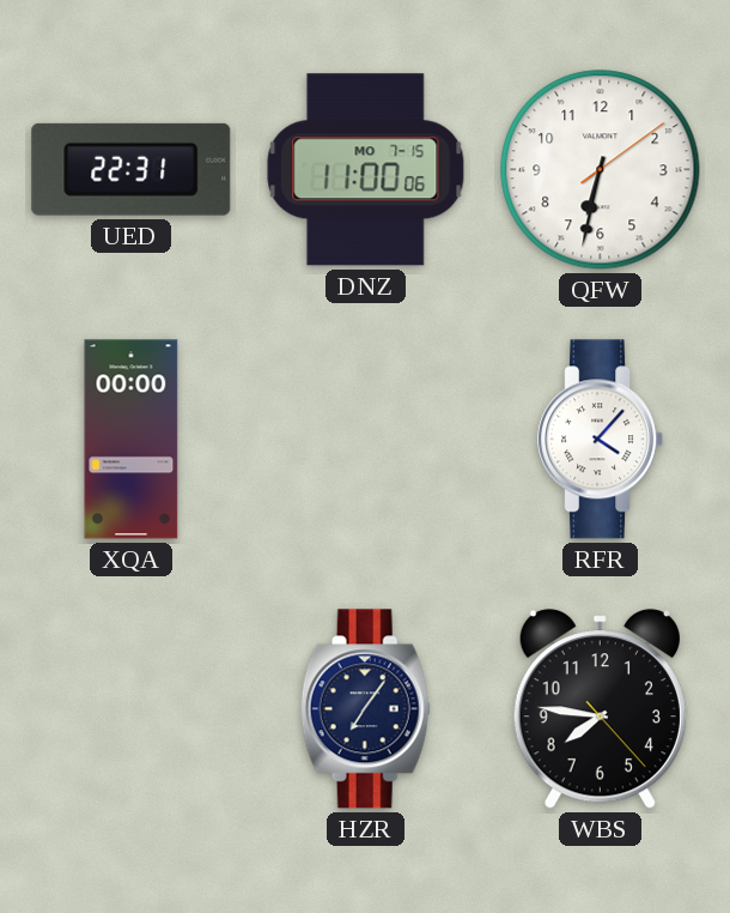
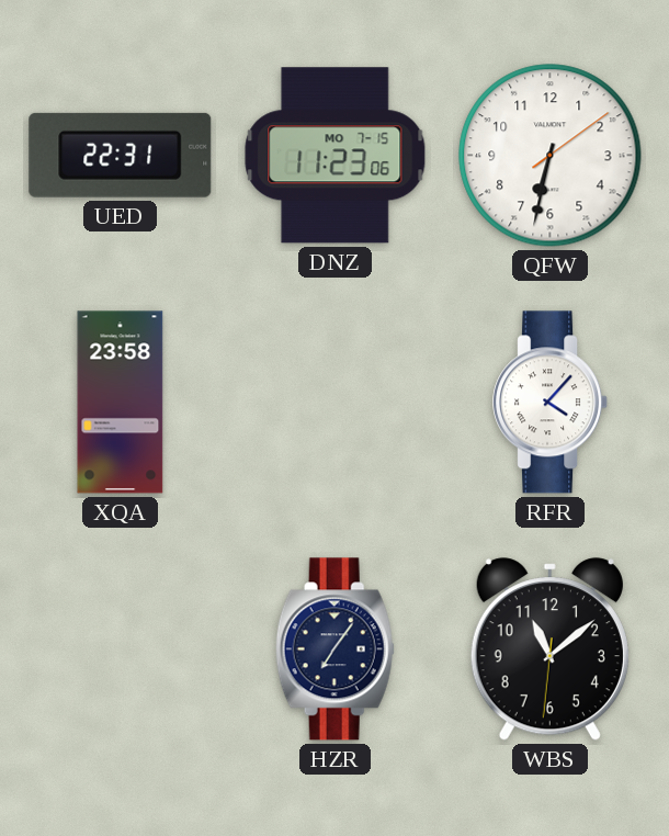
DNZ: 11:00 -> 11:23
XQA: 00:00 -> 23:58
WBS: 7:46 -> 11:08
